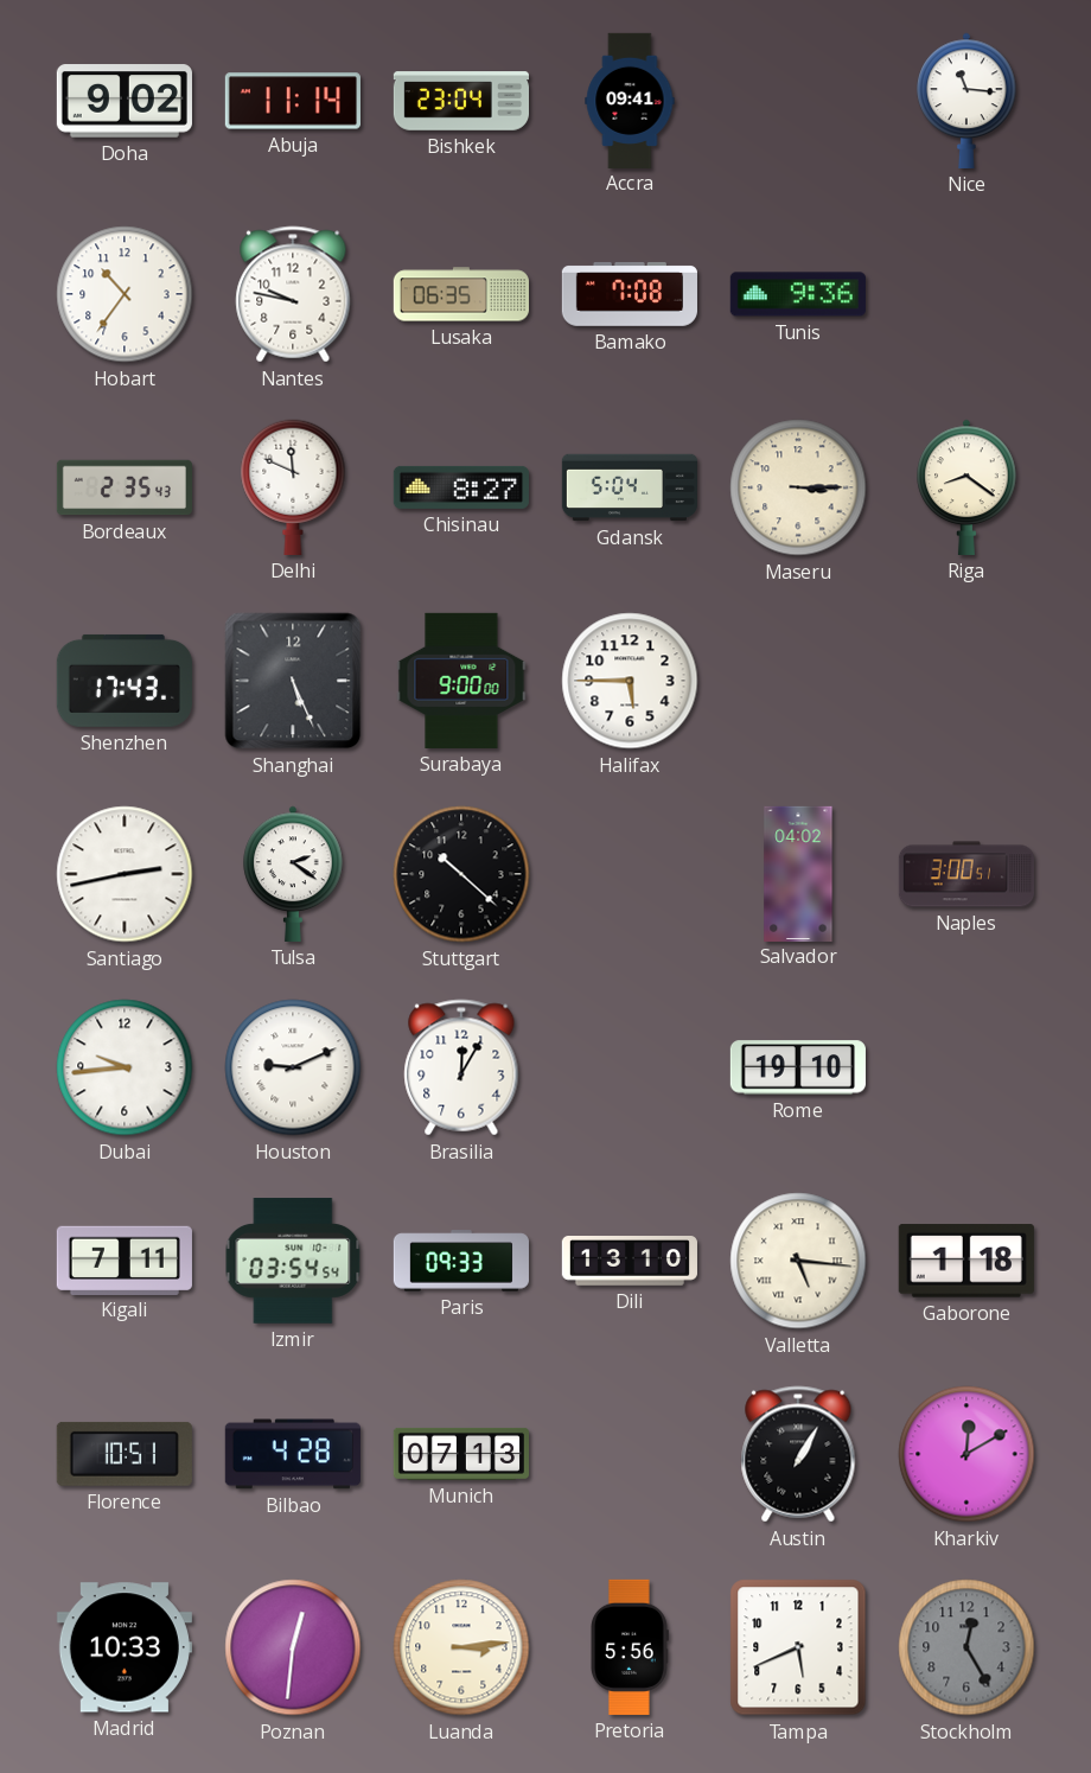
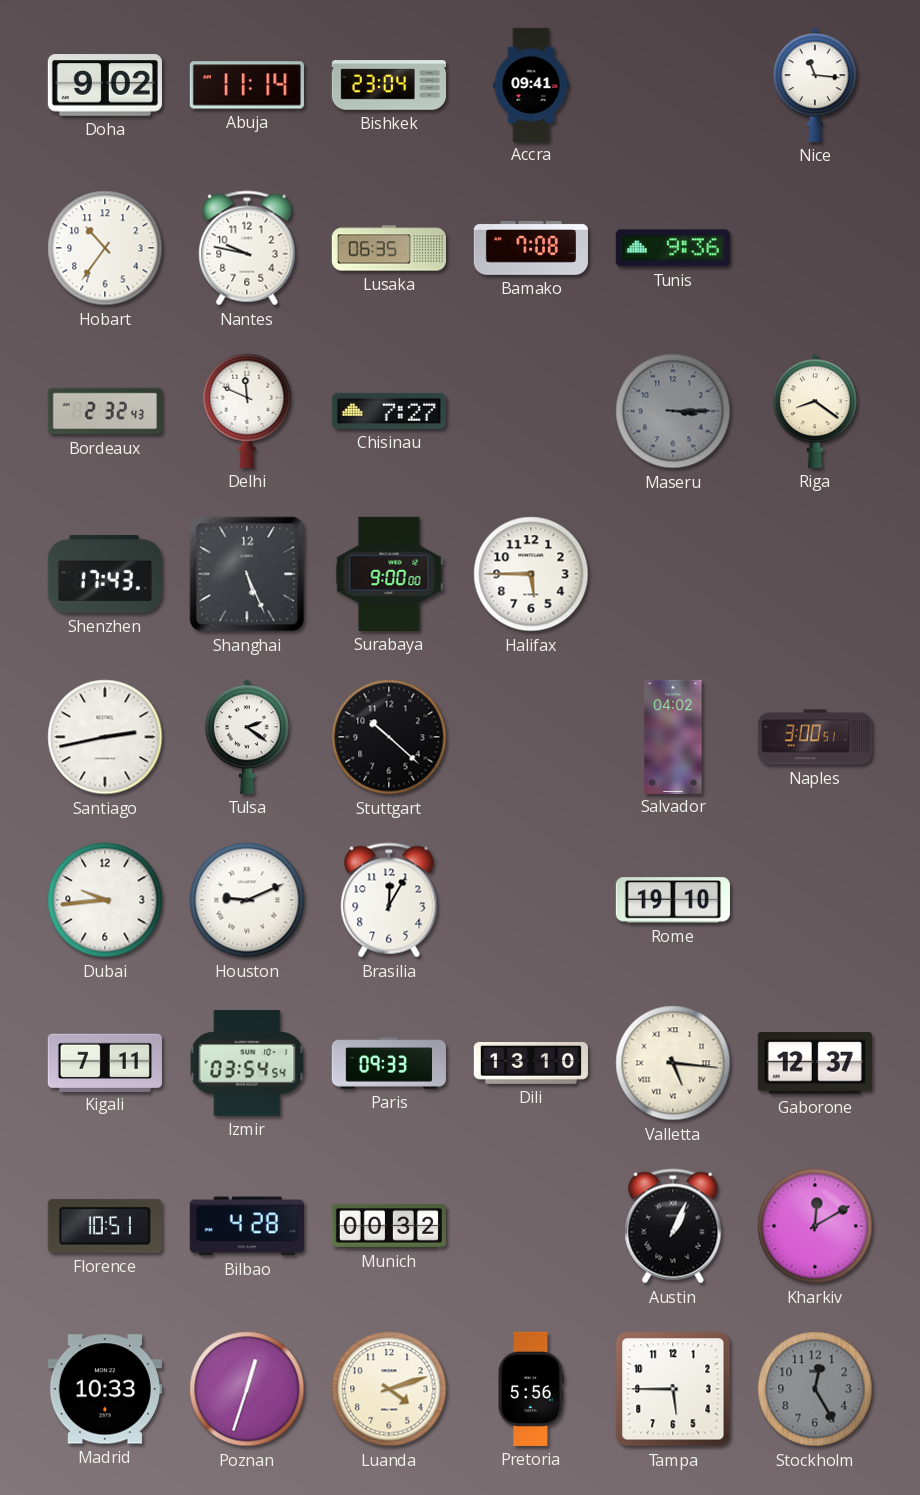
Bordeaux: 2:35 -> 2:32
Chisinau: 8:27 -> 7:27
Gdansk: 5:04 -> none
Maseru dial: cream -> grey
Gaborone: 1:18 -> 12:37
Munich: 07:13 -> 00:32
Austin: 1:05 -> 1:04
Poznan: 12:31 -> 12:33
Luanda: 3:14 -> 4:12
Tampa: 5:41 -> 5:45
